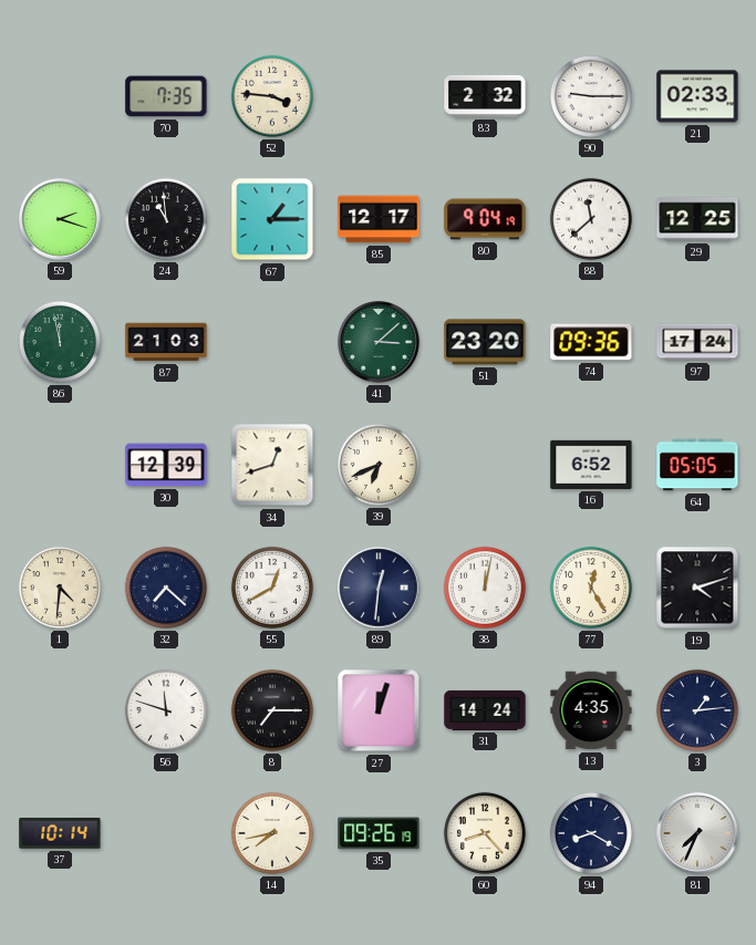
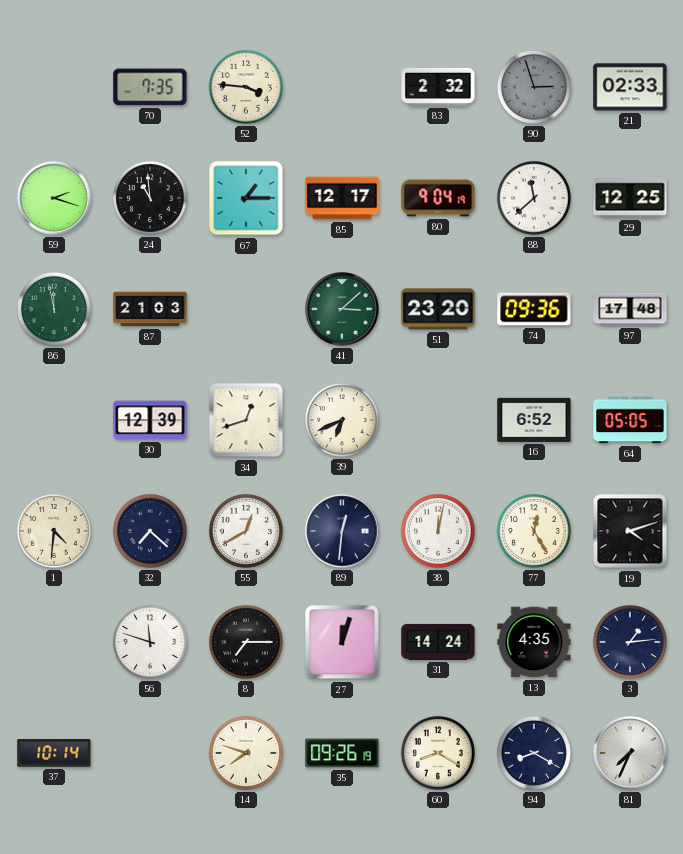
90: 9:15 -> 2:57
90 dial: white -> grey
97: 17:24 -> 17:48
14: 7:43 -> 7:48
60: 8:23 -> 8:20
